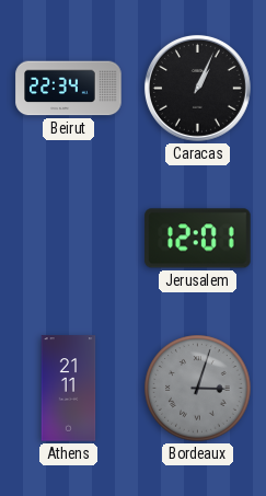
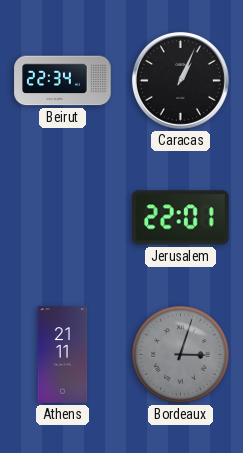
Jerusalem: 12:01 -> 22:01
